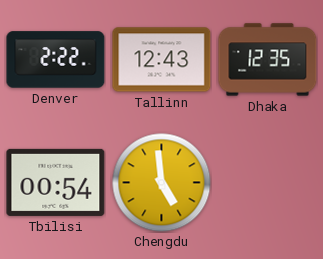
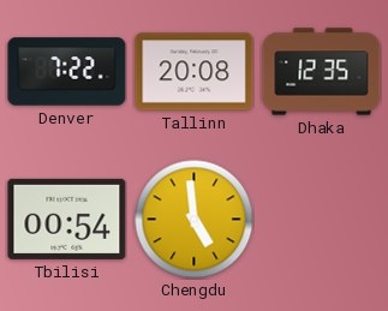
Denver: 2:22 -> 7:22
Tallinn: 12:43 -> 20:08
